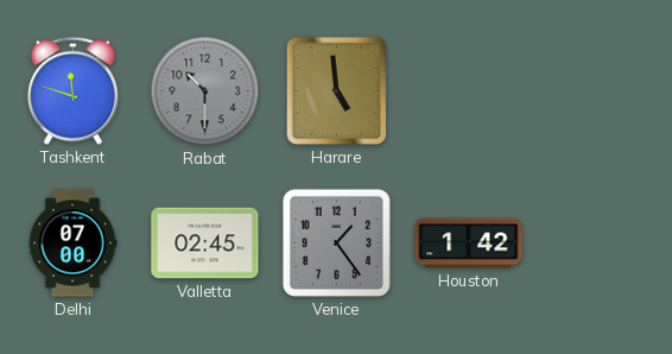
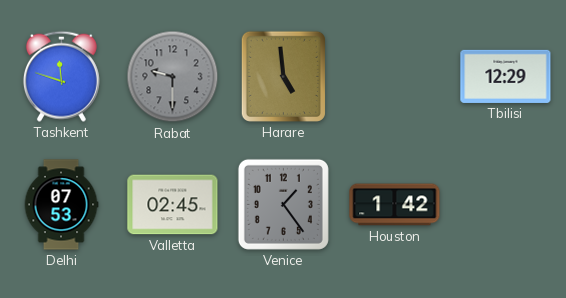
Rabat: 10:30 -> 9:30
Tbilisi: none -> 12:29
Delhi: 07:00 -> 07:53
